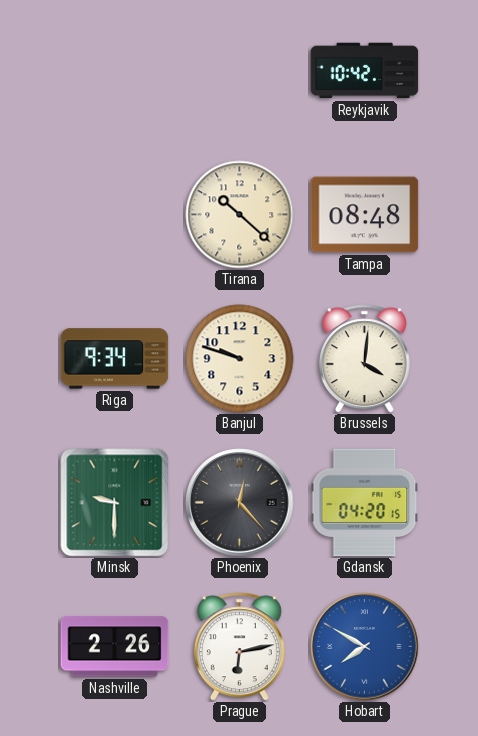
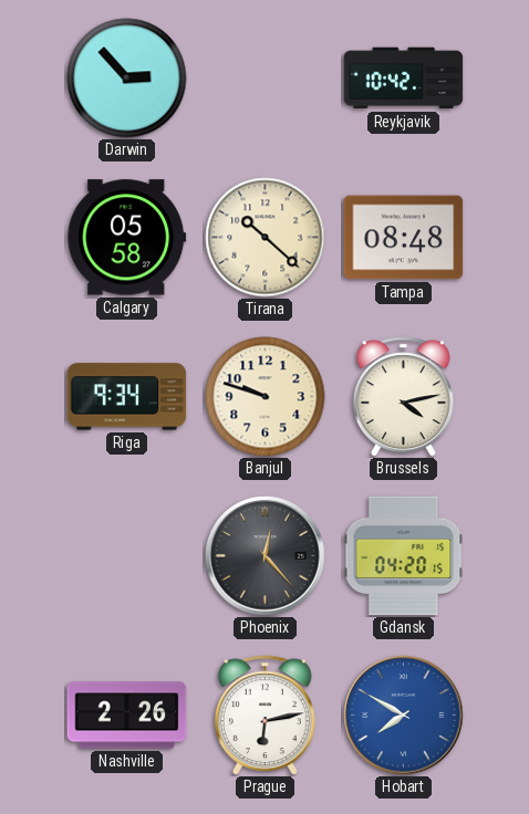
Darwin: none -> 2:53
Calgary: none -> 05:58
Brussels: 4:01 -> 4:13
Minsk: 9:30 -> none
